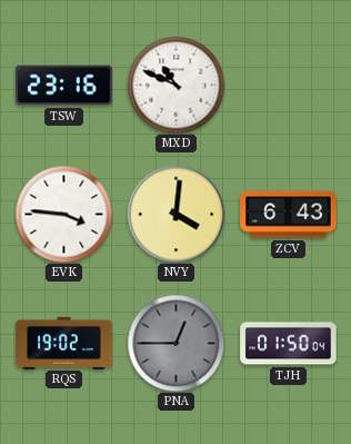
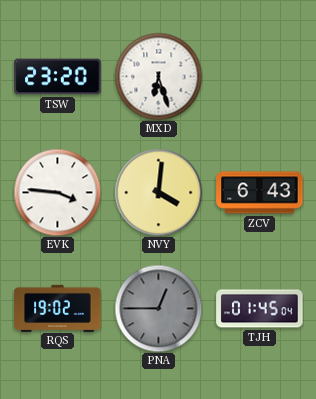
TSW: 23:16 -> 23:20
MXD: 10:49 -> 6:27
TJH: 01:50 -> 01:45
